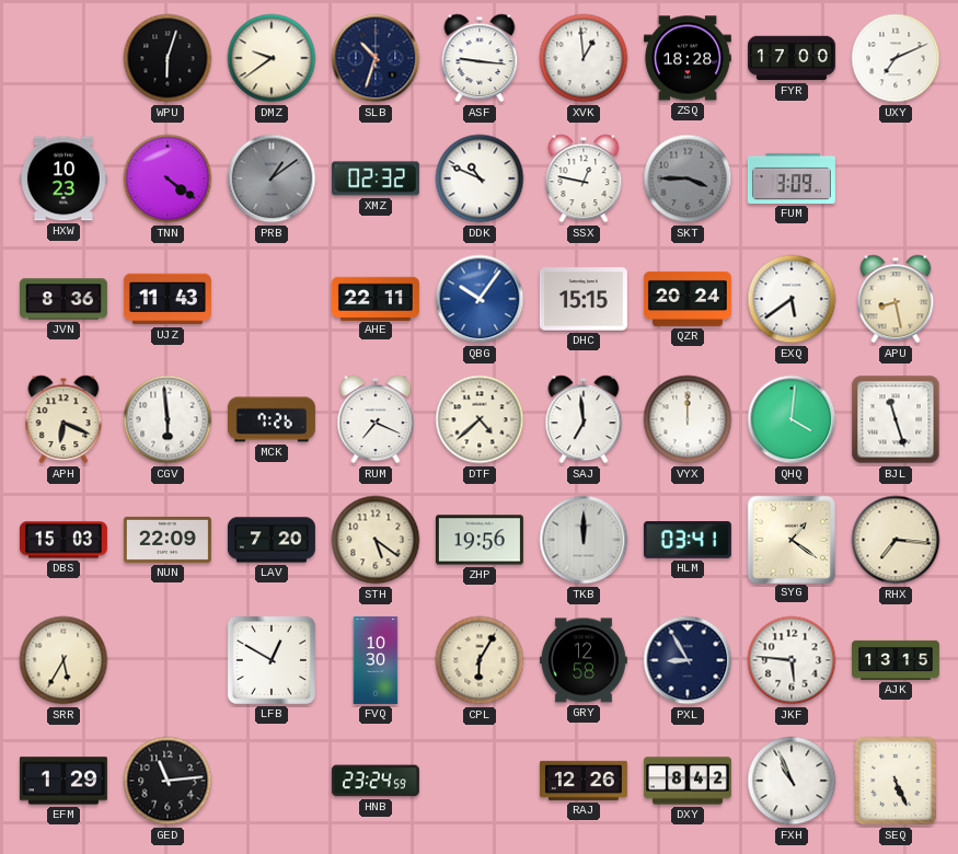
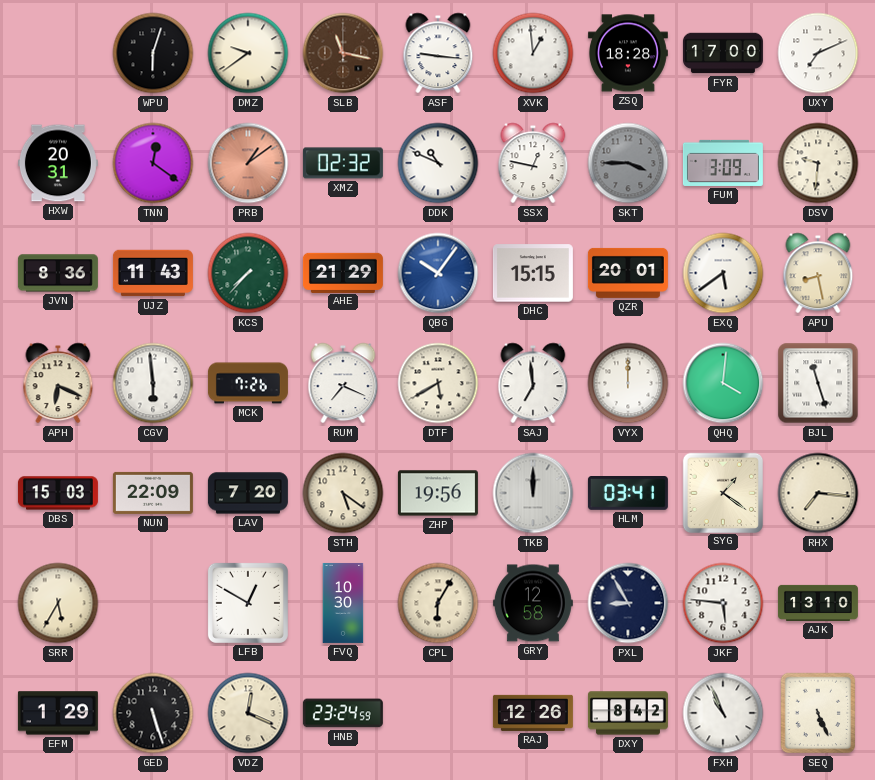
SLB: 10:33 -> 11:17
SLB dial: navy -> brown
HXW: 10:23 -> 20:31
TNN: 4:21 -> 12:21
PRB dial: grey -> salmon
DSV: none -> 9:31
KCS: none -> 7:37
AHE: 22:11 -> 21:29
QZR: 20:24 -> 20:01
DTF: 4:38 -> 5:40
AJK: 13:15 -> 13:10
GED: 11:14 -> 5:27
VDZ: none -> 12:19
